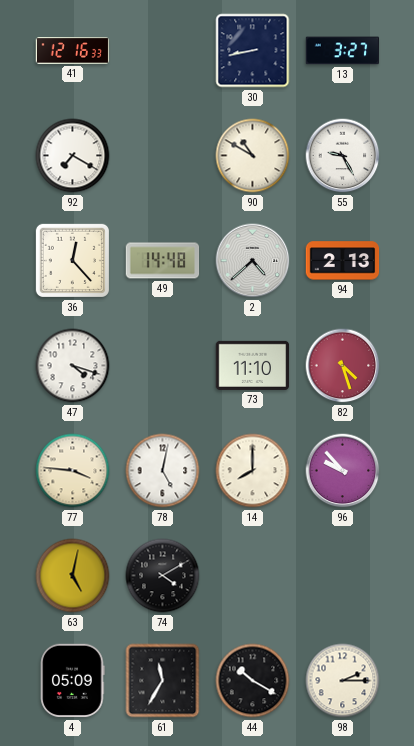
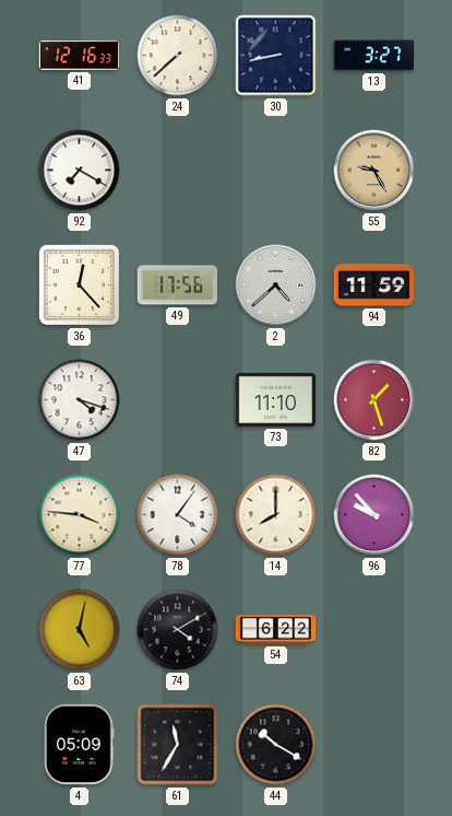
24: none -> 7:38
90: 10:50 -> none
55 dial: white -> champagne
49: 14:48 -> 17:56
94: 2:13 -> 11:59
82: 4:27 -> 1:27
78: 5:02 -> 4:06
54: none -> 6:22
98: 2:15 -> none
